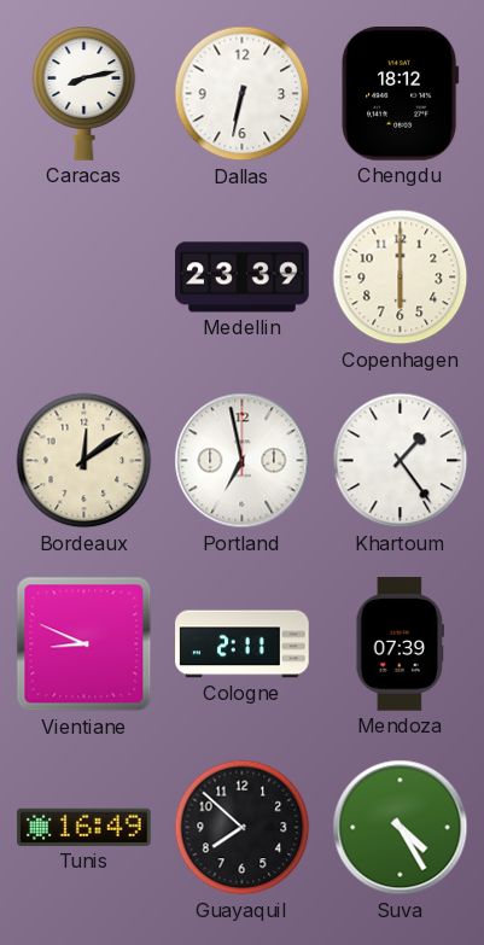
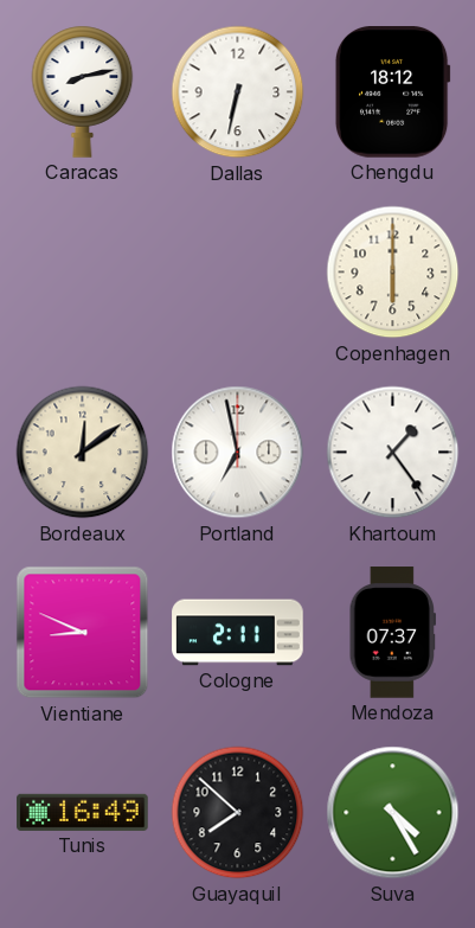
Medellin: 23:39 -> none
Mendoza: 07:39 -> 07:37
